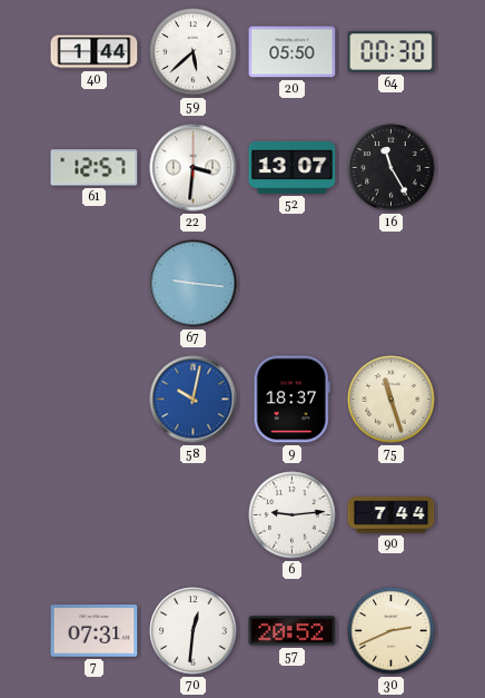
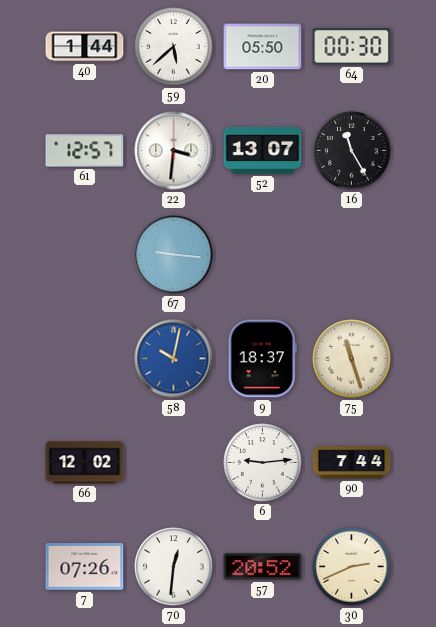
66: none -> 12:02
7: 07:31 -> 07:26
